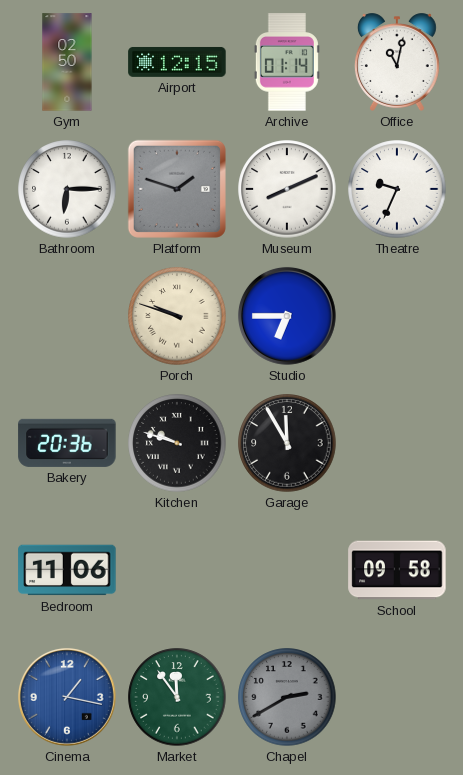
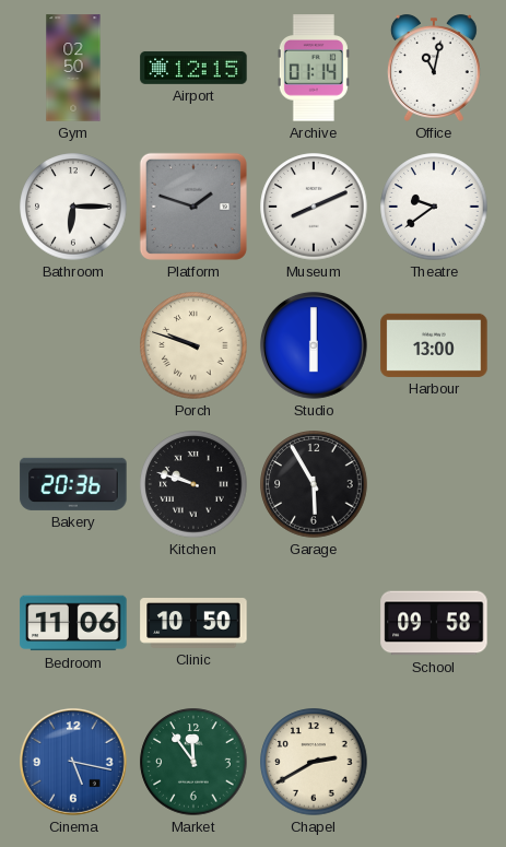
Theatre: 9:34 -> 9:39
Studio: 6:45 -> 6:00
Harbour: none -> 13:00
Garage: 11:55 -> 5:55
Clinic: none -> 10:50
Cinema: 1:17 -> 5:17
Chapel dial: grey -> cream
